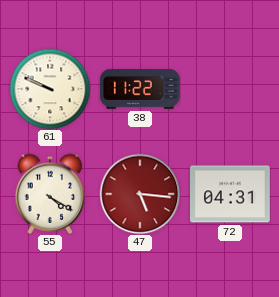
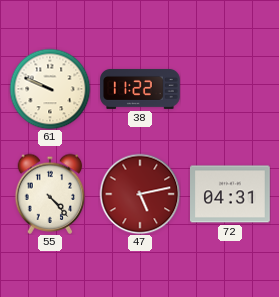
55: 4:20 -> 4:23
47: 5:16 -> 5:13
